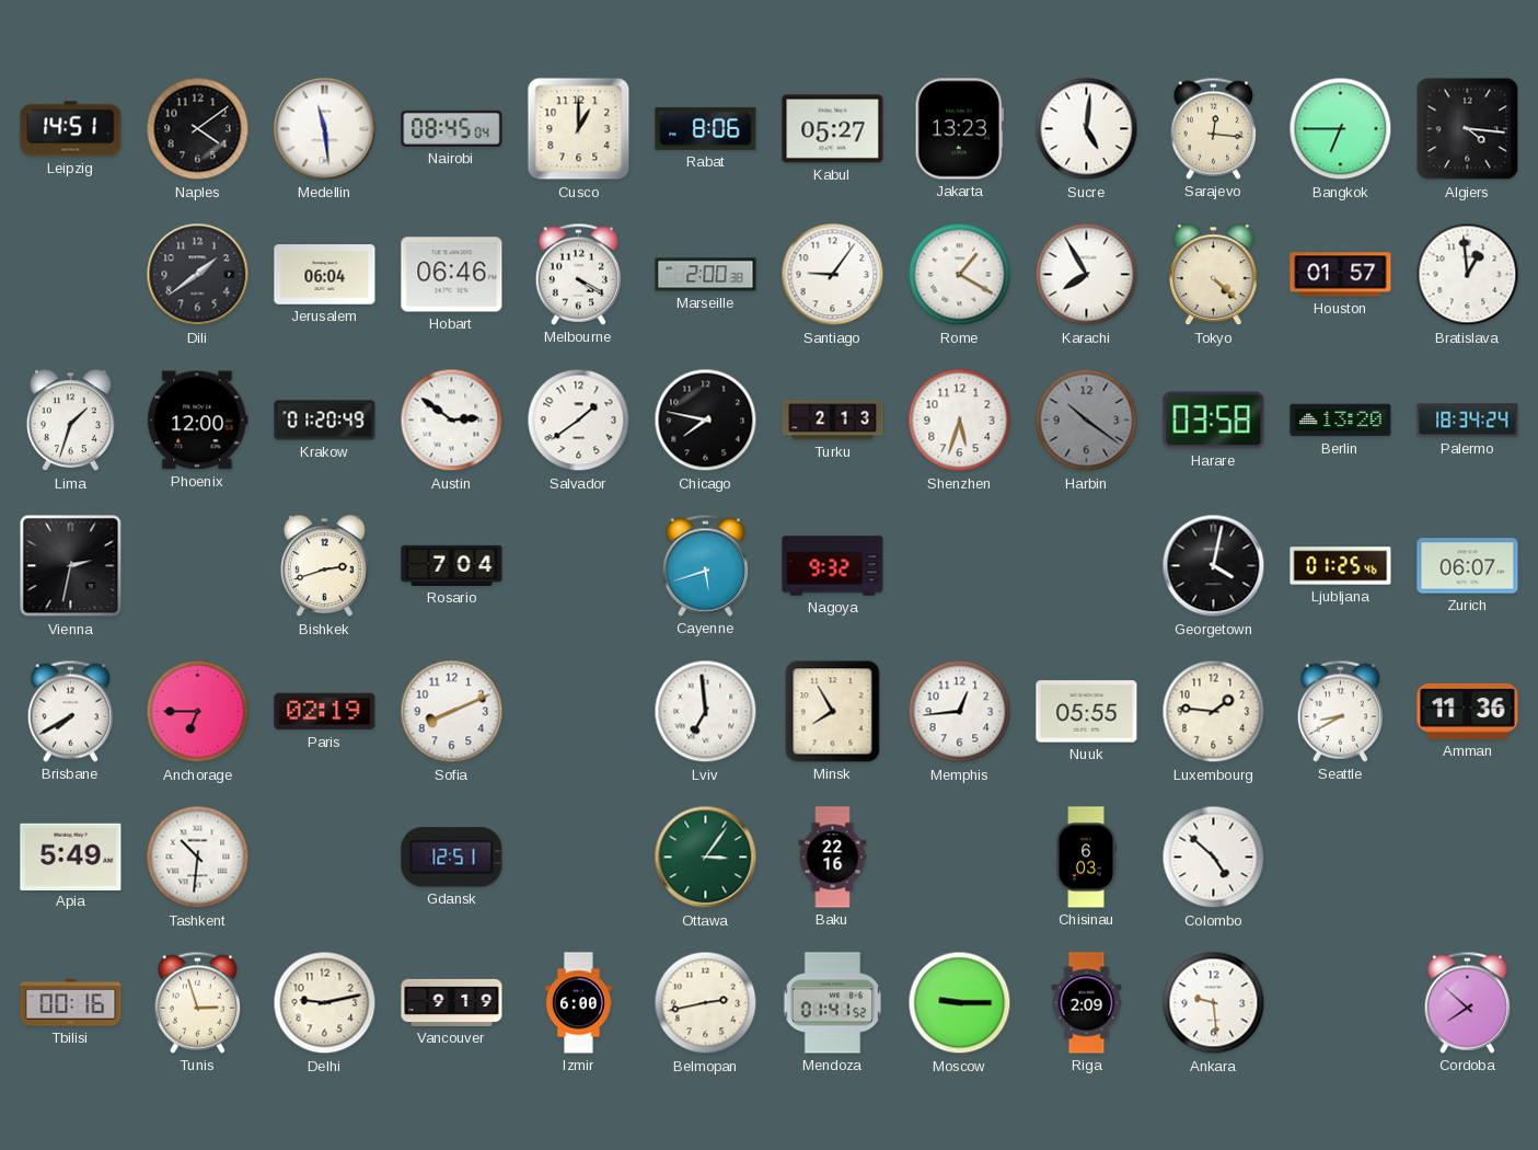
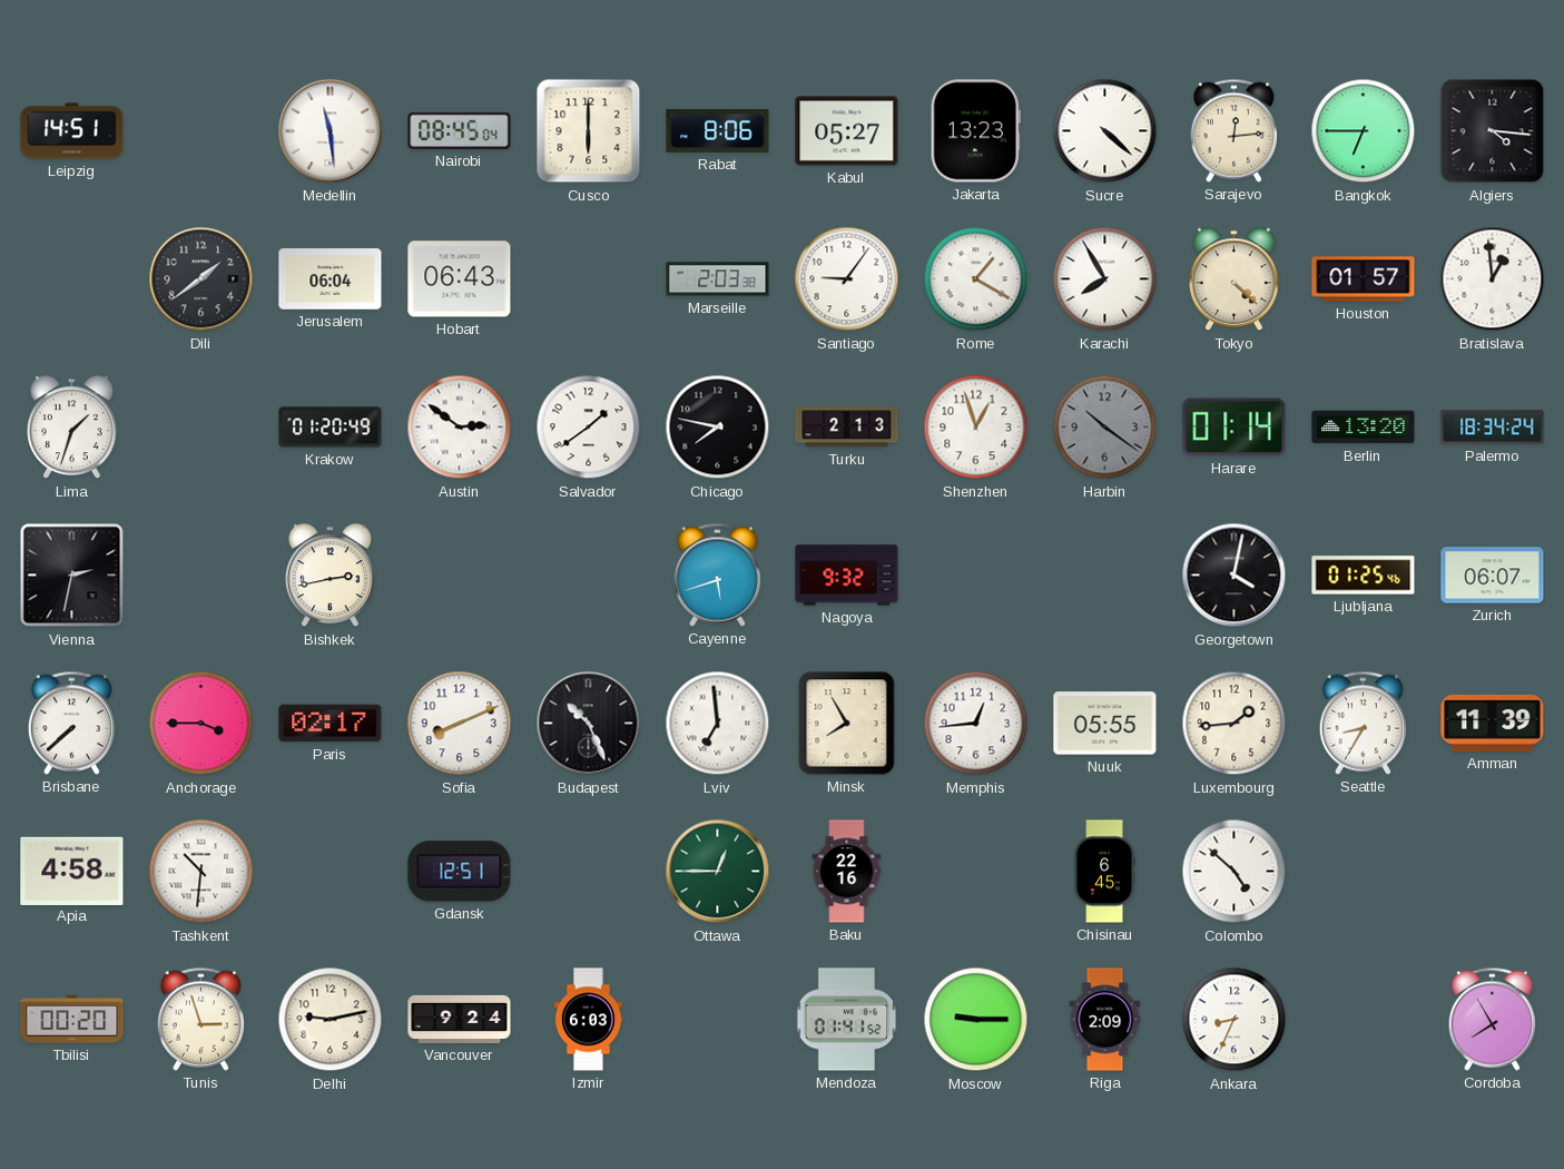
Naples: 4:09 -> none
Cusco: 1:00 -> 6:00
Sucre: 5:01 -> 4:22
Sarajevo: 12:16 -> 12:14
Hobart: 06:46 -> 06:43
Melbourne: 4:20 -> none
Marseille: 2:00 -> 2:03
Phoenix: 12:00 -> none
Shenzhen: 5:33 -> 12:57
Harare: 03:58 -> 01:14
Bishkek: 2:42 -> 2:43
Rosario: 7:04 -> none
Brisbane: 7:40 -> 7:38
Anchorage: 6:45 -> 3:45
Paris: 02:19 -> 02:17
Budapest: none -> 10:26
Luxembourg: 1:46 -> 1:44
Seattle: 8:40 -> 8:35
Amman: 11:36 -> 11:39
Apia: 5:49 -> 4:58
Ottawa: 3:06 -> 12:45
Chisinau: 6:03 -> 6:45
Tbilisi: 00:16 -> 00:20
Vancouver: 9:19 -> 9:24
Izmir: 6:00 -> 6:03
Belmopan: 2:43 -> none
Ankara: 9:29 -> 8:34
Cordoba: 7:52 -> 7:55
